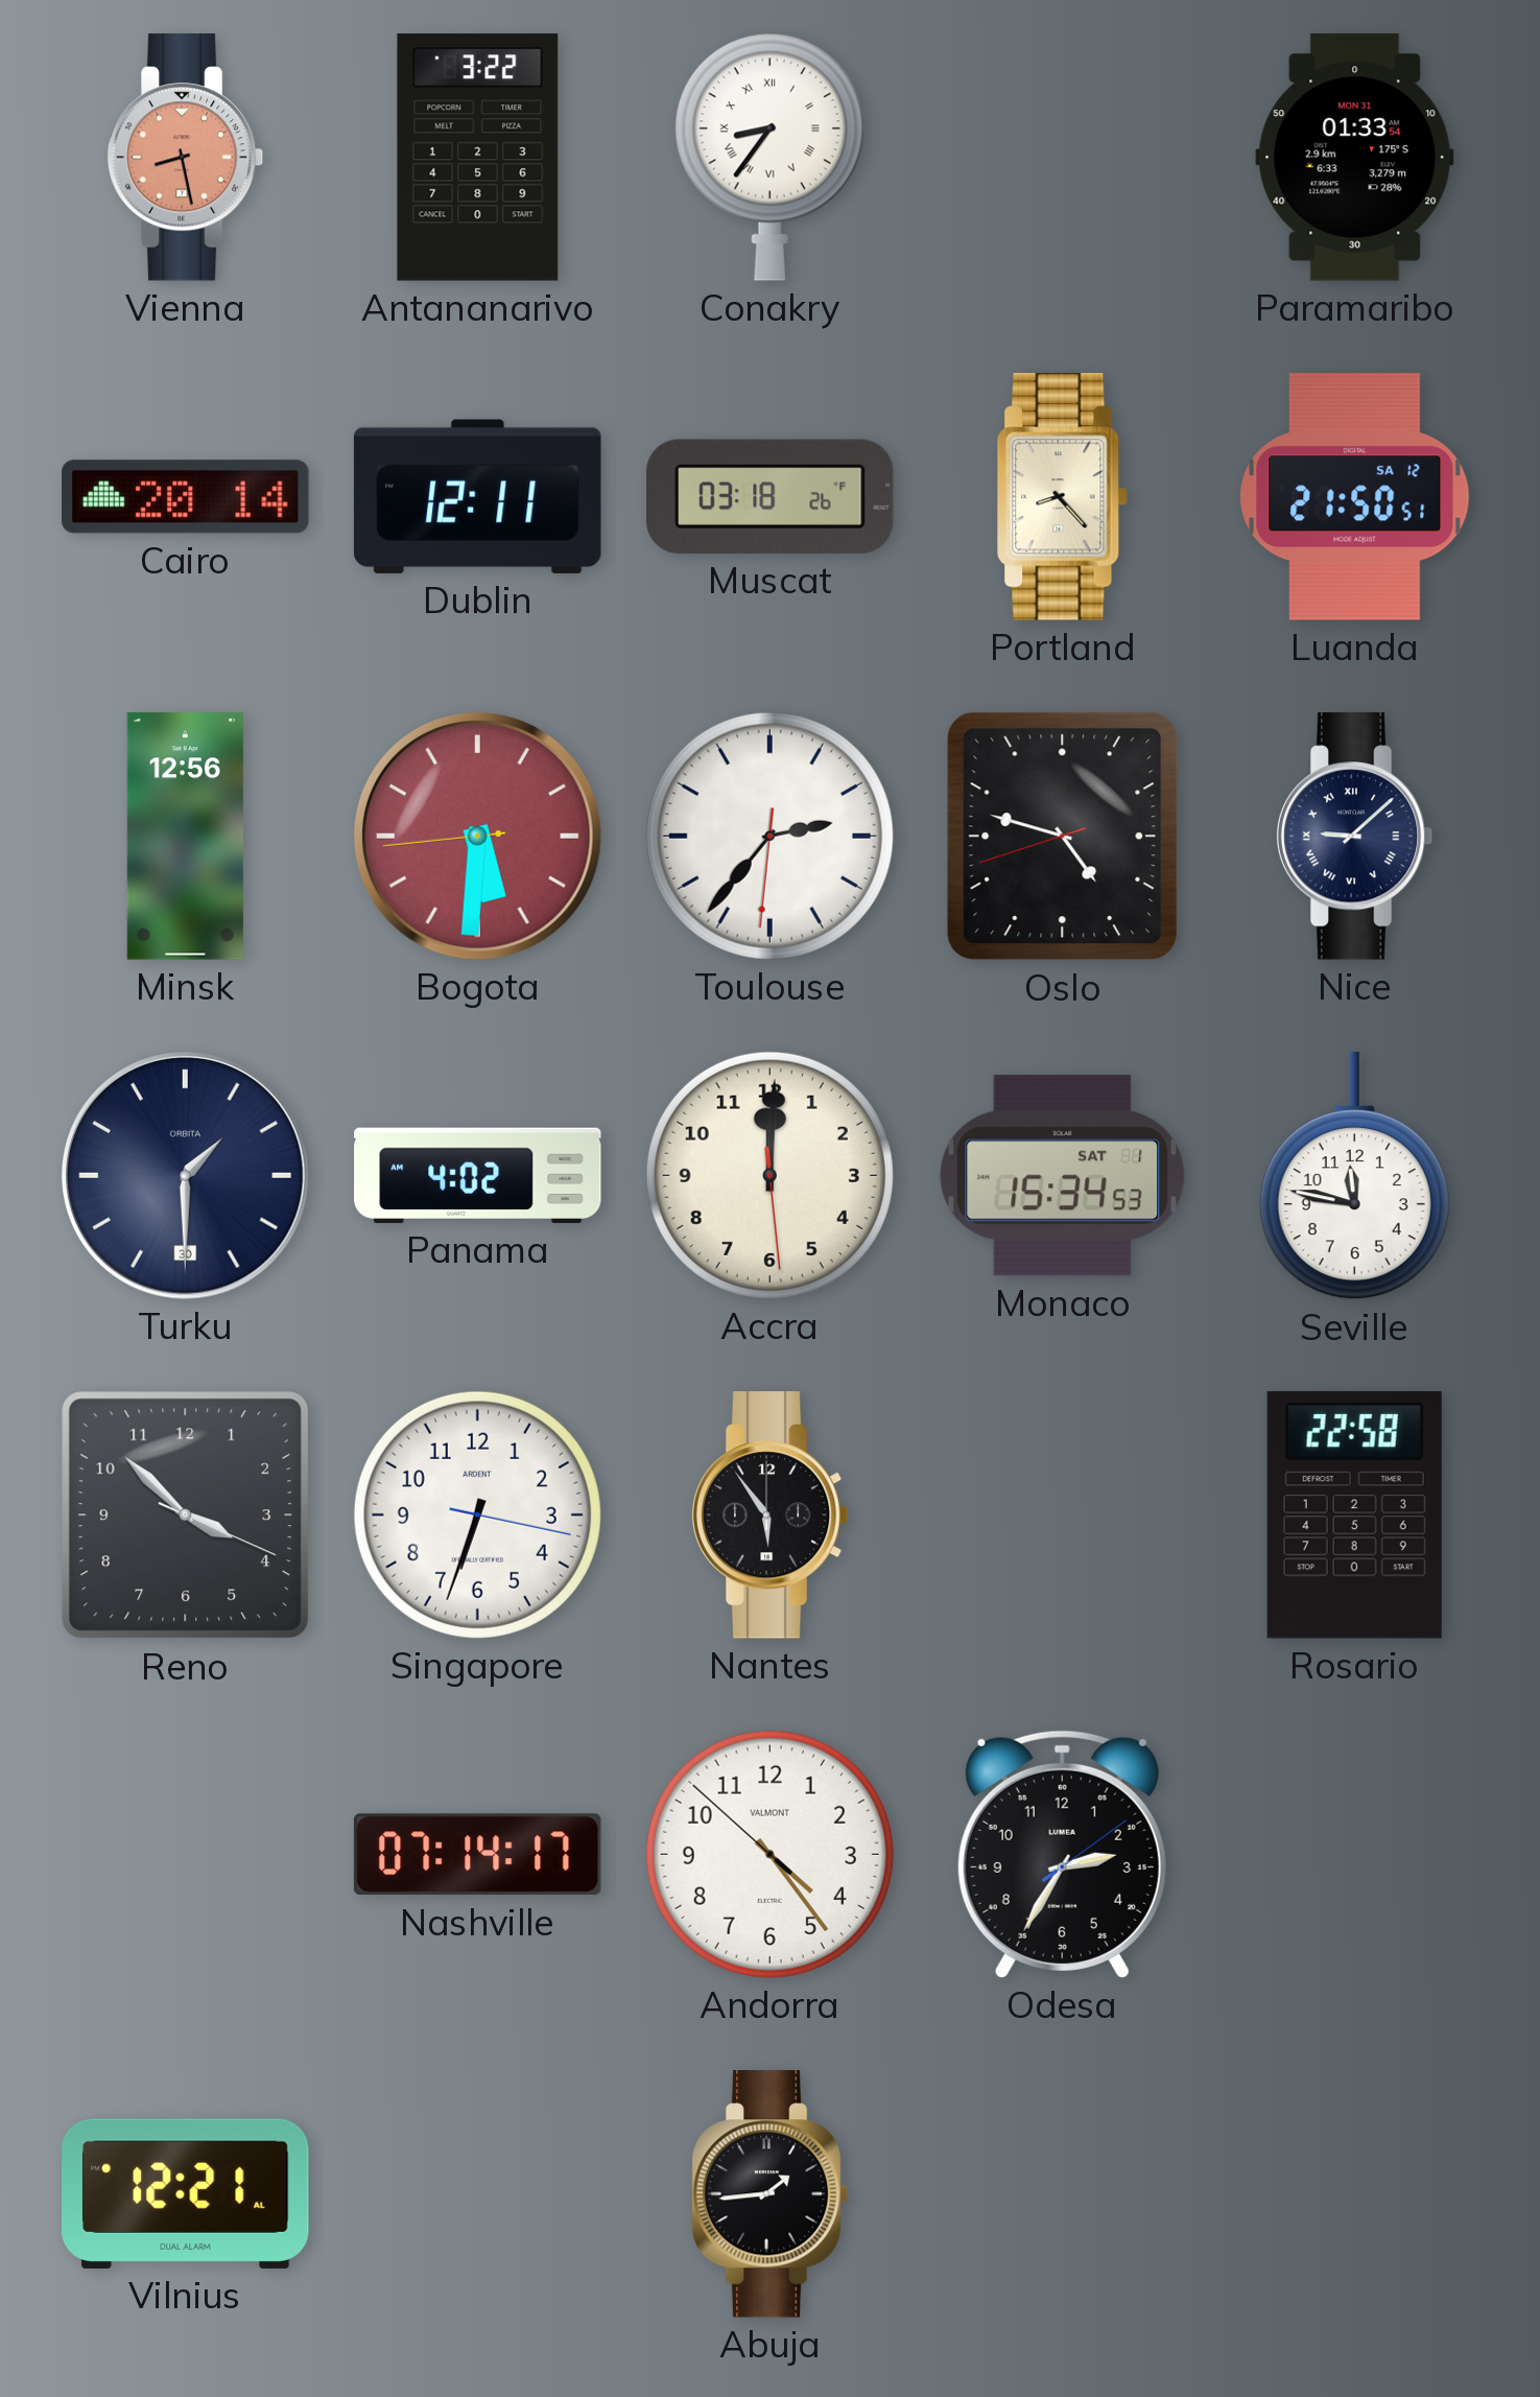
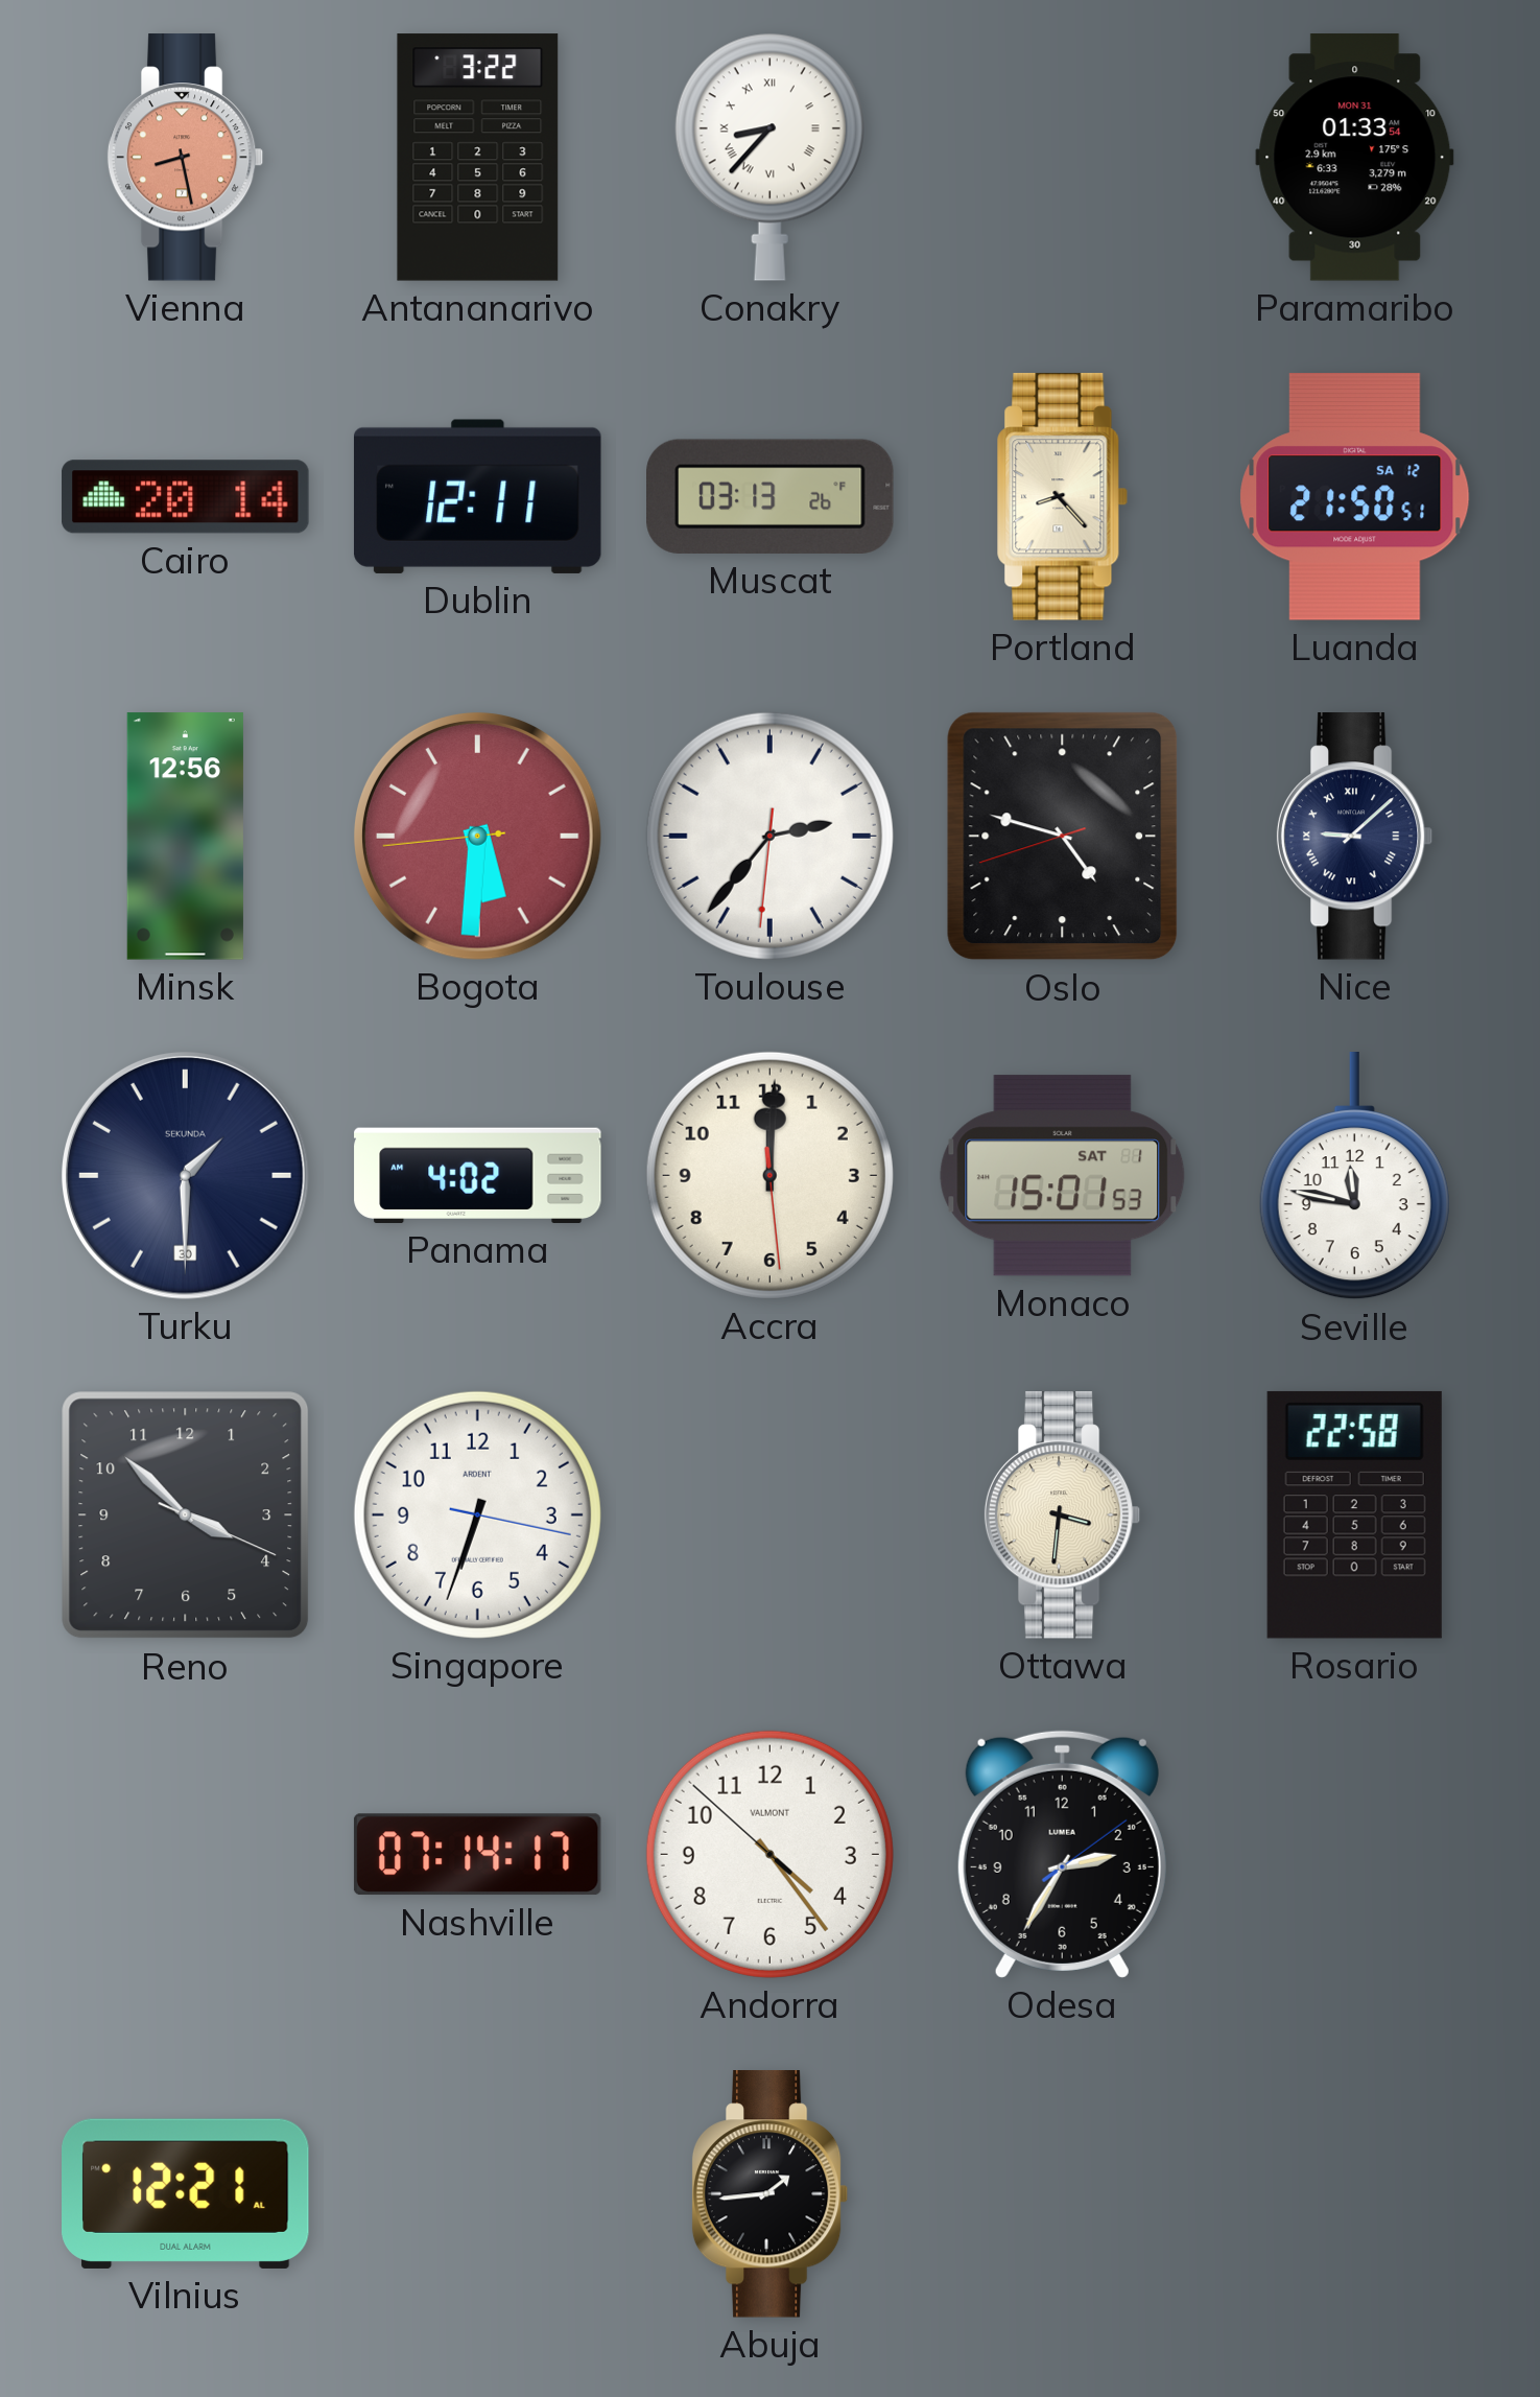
Conakry: 8:36 -> 8:37
Muscat: 03:18 -> 03:13
Turku brand: ORBITA -> SEKUNDA
Monaco: 15:34 -> 15:01
Nantes: 5:54 -> none
Ottawa: none -> 3:31
